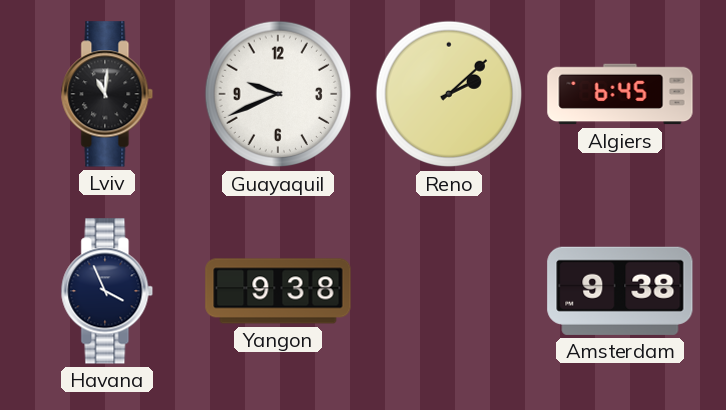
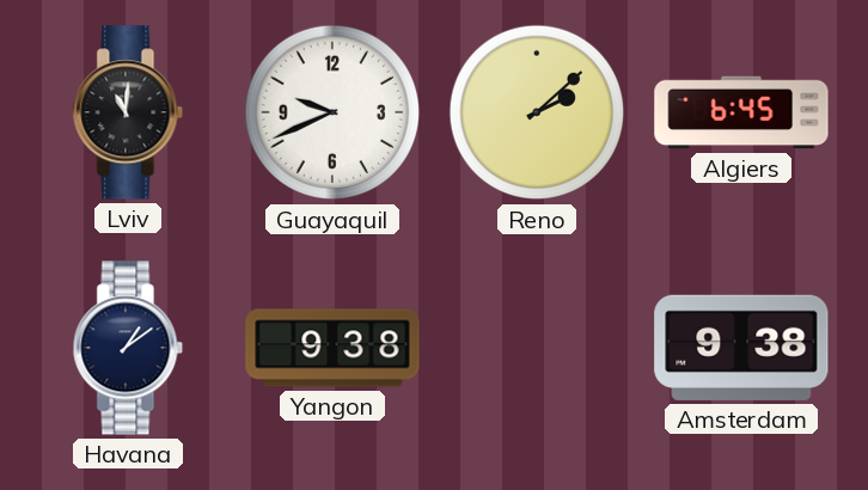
Havana: 3:56 -> 1:09
